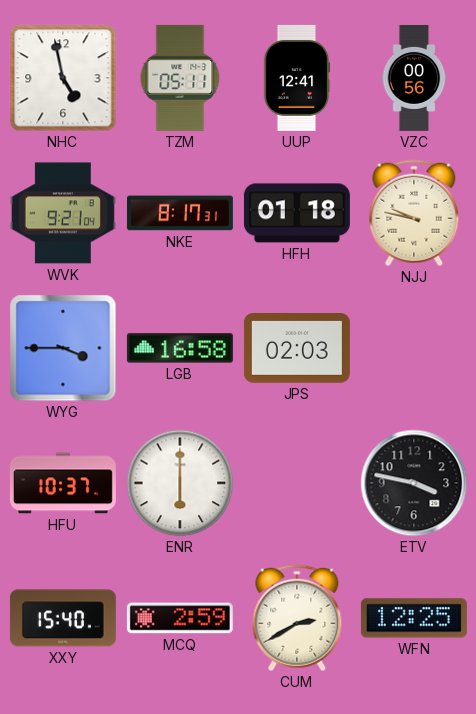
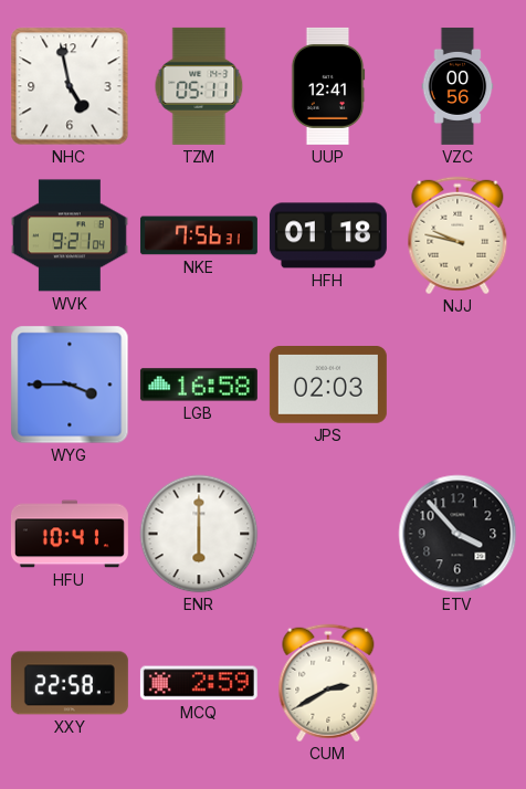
NKE: 8:17 -> 7:56
HFU: 10:37 -> 10:41
ETV: 3:47 -> 3:53
XXY: 15:40 -> 22:58
WFN: 12:25 -> none
